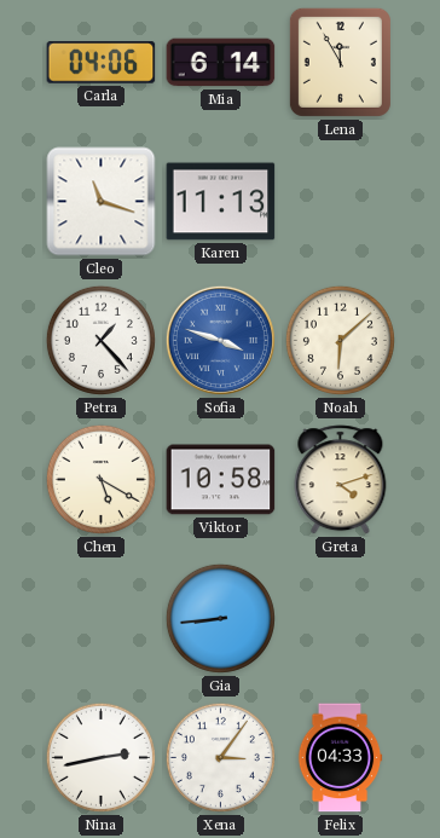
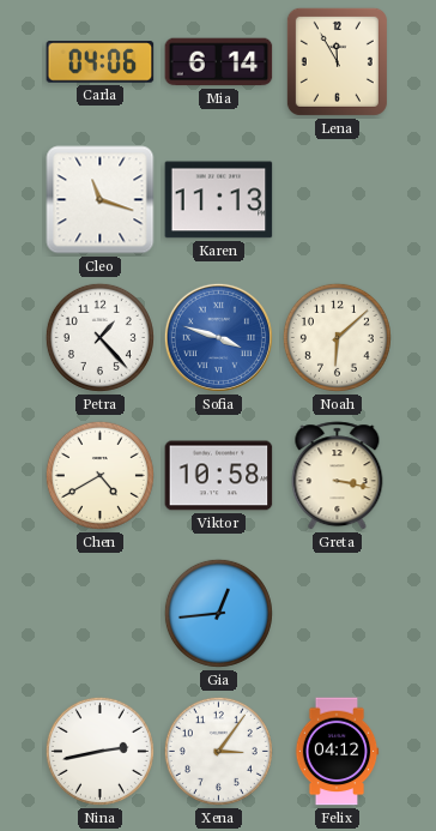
Chen: 5:20 -> 4:40
Greta: 4:12 -> 3:17
Gia: 8:44 -> 12:44
Felix: 04:33 -> 04:12
